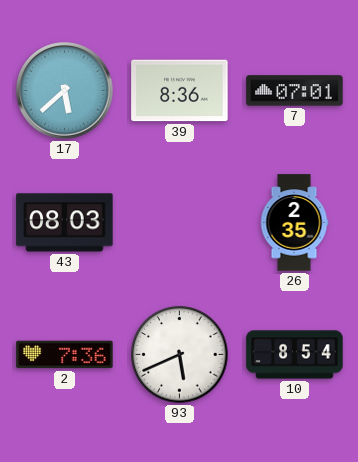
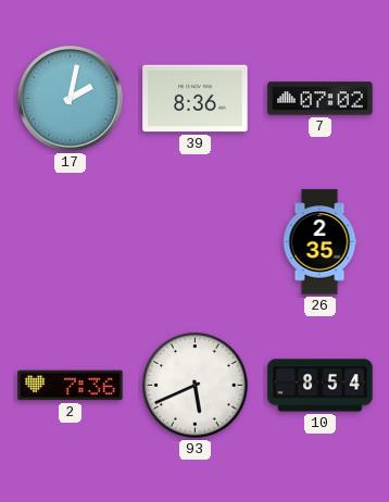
17: 5:38 -> 2:02
7: 07:01 -> 07:02
43: 08:03 -> none
